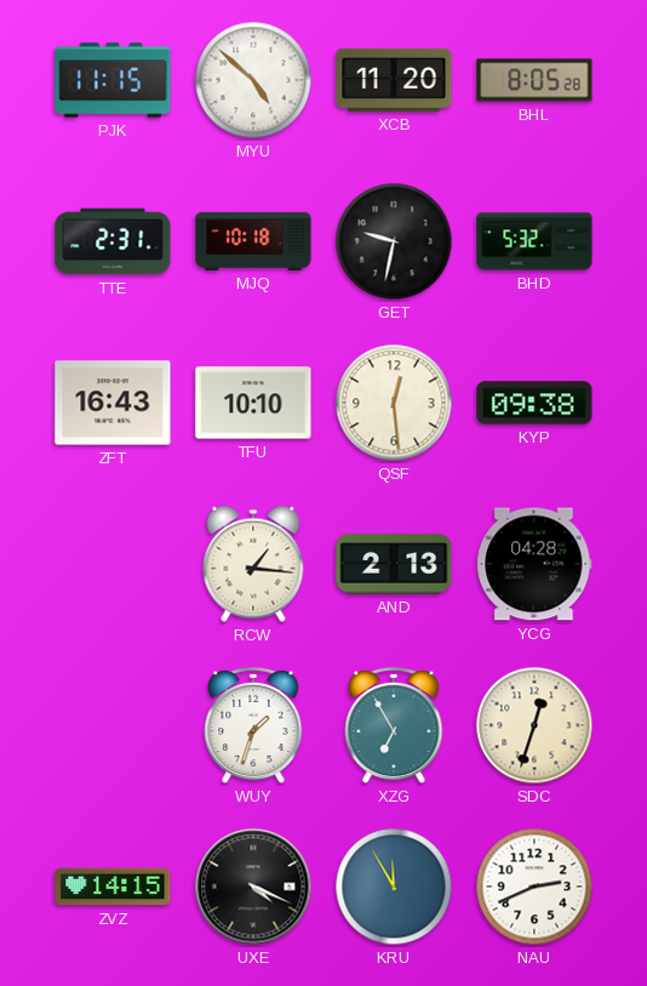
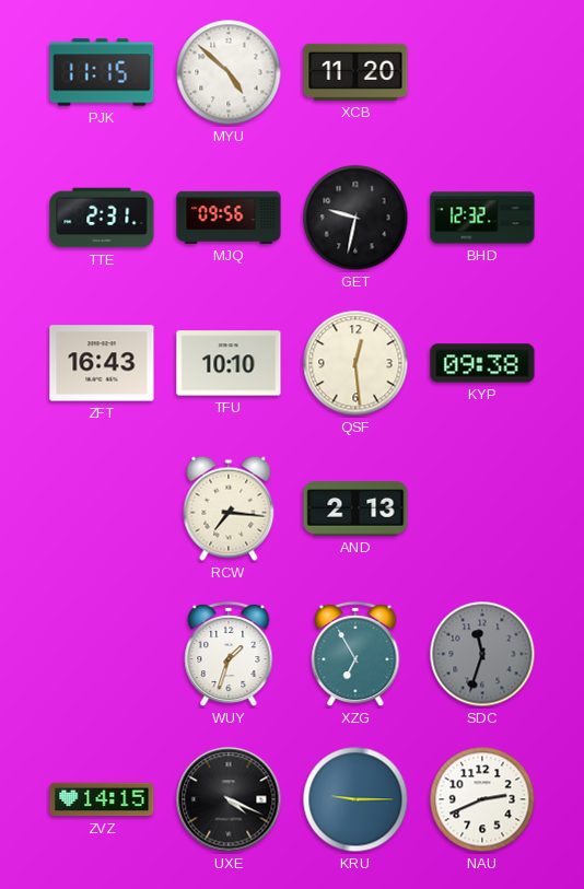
BHL: 8:05 -> none
MJQ: 10:18 -> 09:56
BHD: 5:32 -> 12:32
RCW: 1:16 -> 7:16
YCG: 04:28 -> none
SDC: 12:33 -> 11:33
SDC dial: cream -> grey
KRU: 11:55 -> 9:15
